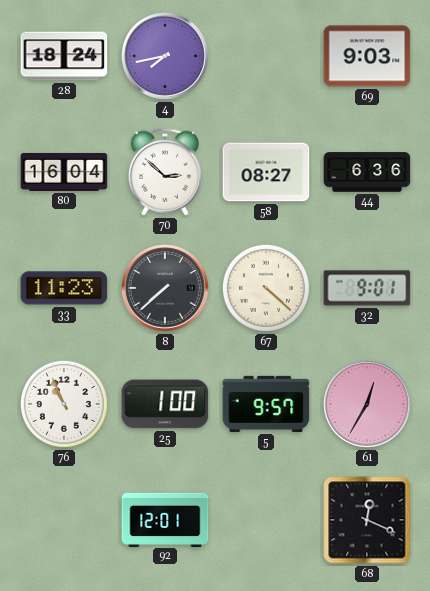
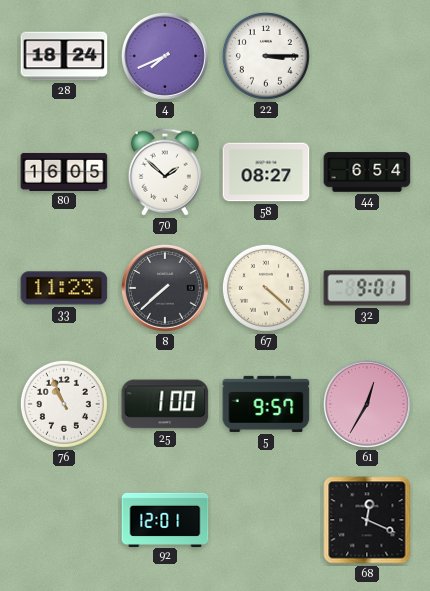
4: 7:43 -> 7:41
22: none -> 3:15
69: 9:03 -> none
80: 16:04 -> 16:05
70: 2:52 -> 1:52
44: 6:36 -> 6:54
